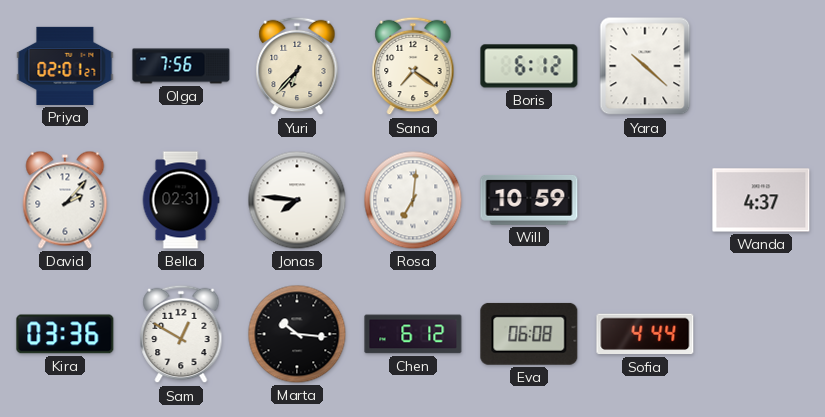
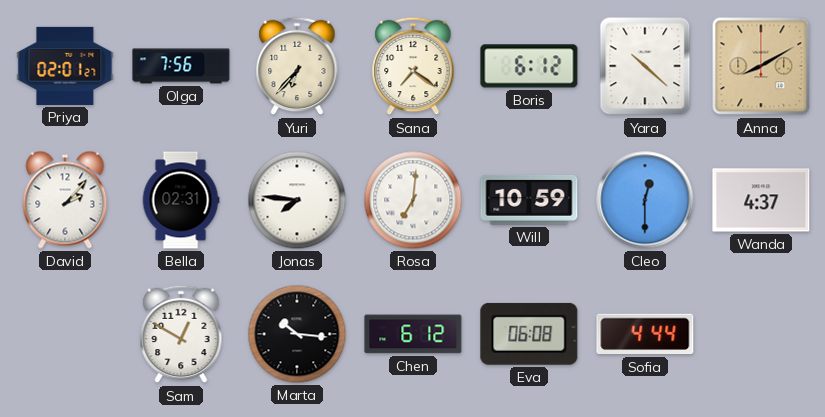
Anna: none -> 8:10
Cleo: none -> 12:30
Kira: 03:36 -> none
